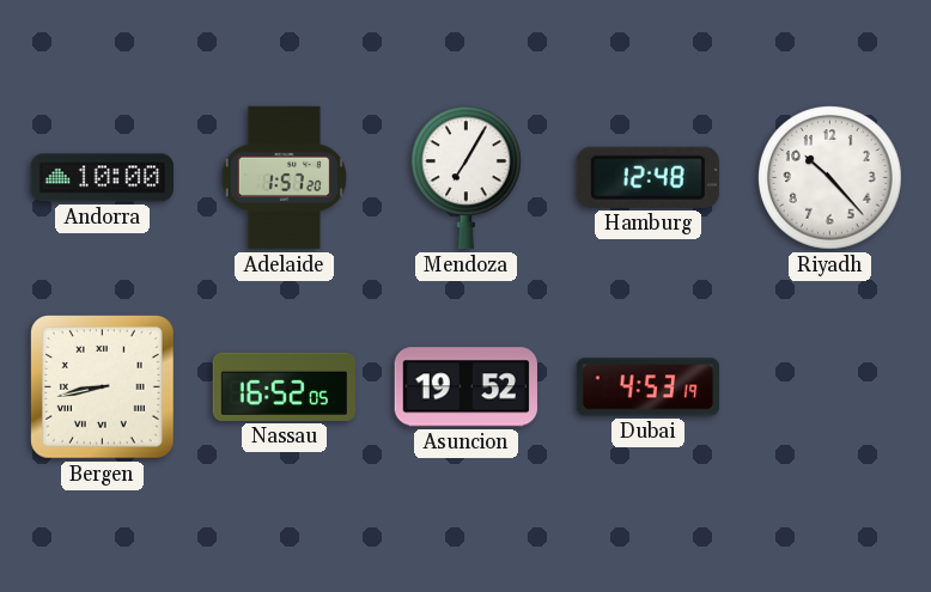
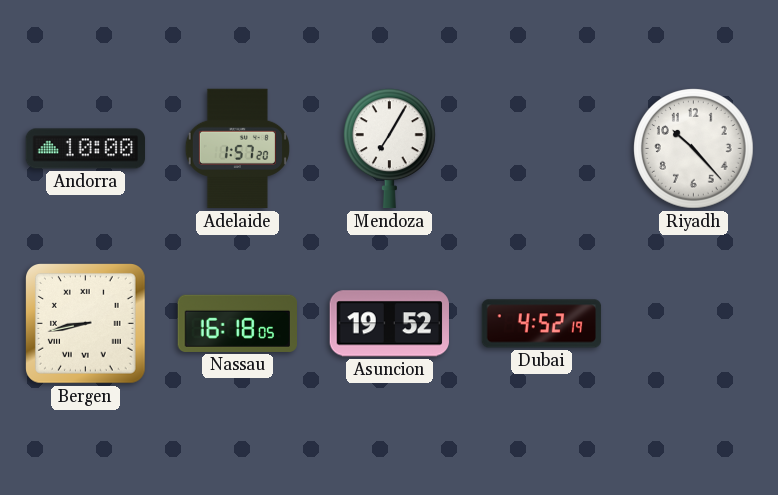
Hamburg: 12:48 -> none
Nassau: 16:52 -> 16:18
Dubai: 4:53 -> 4:52
